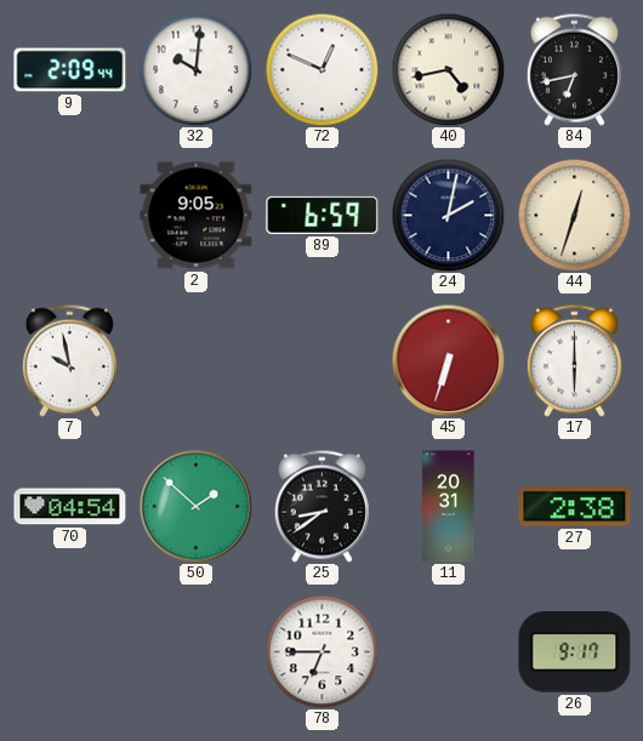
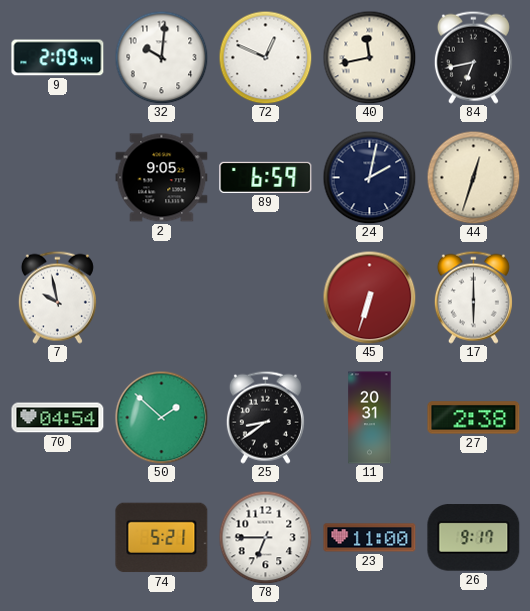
40: 4:43 -> 11:43
74: none -> 5:21
23: none -> 11:00
